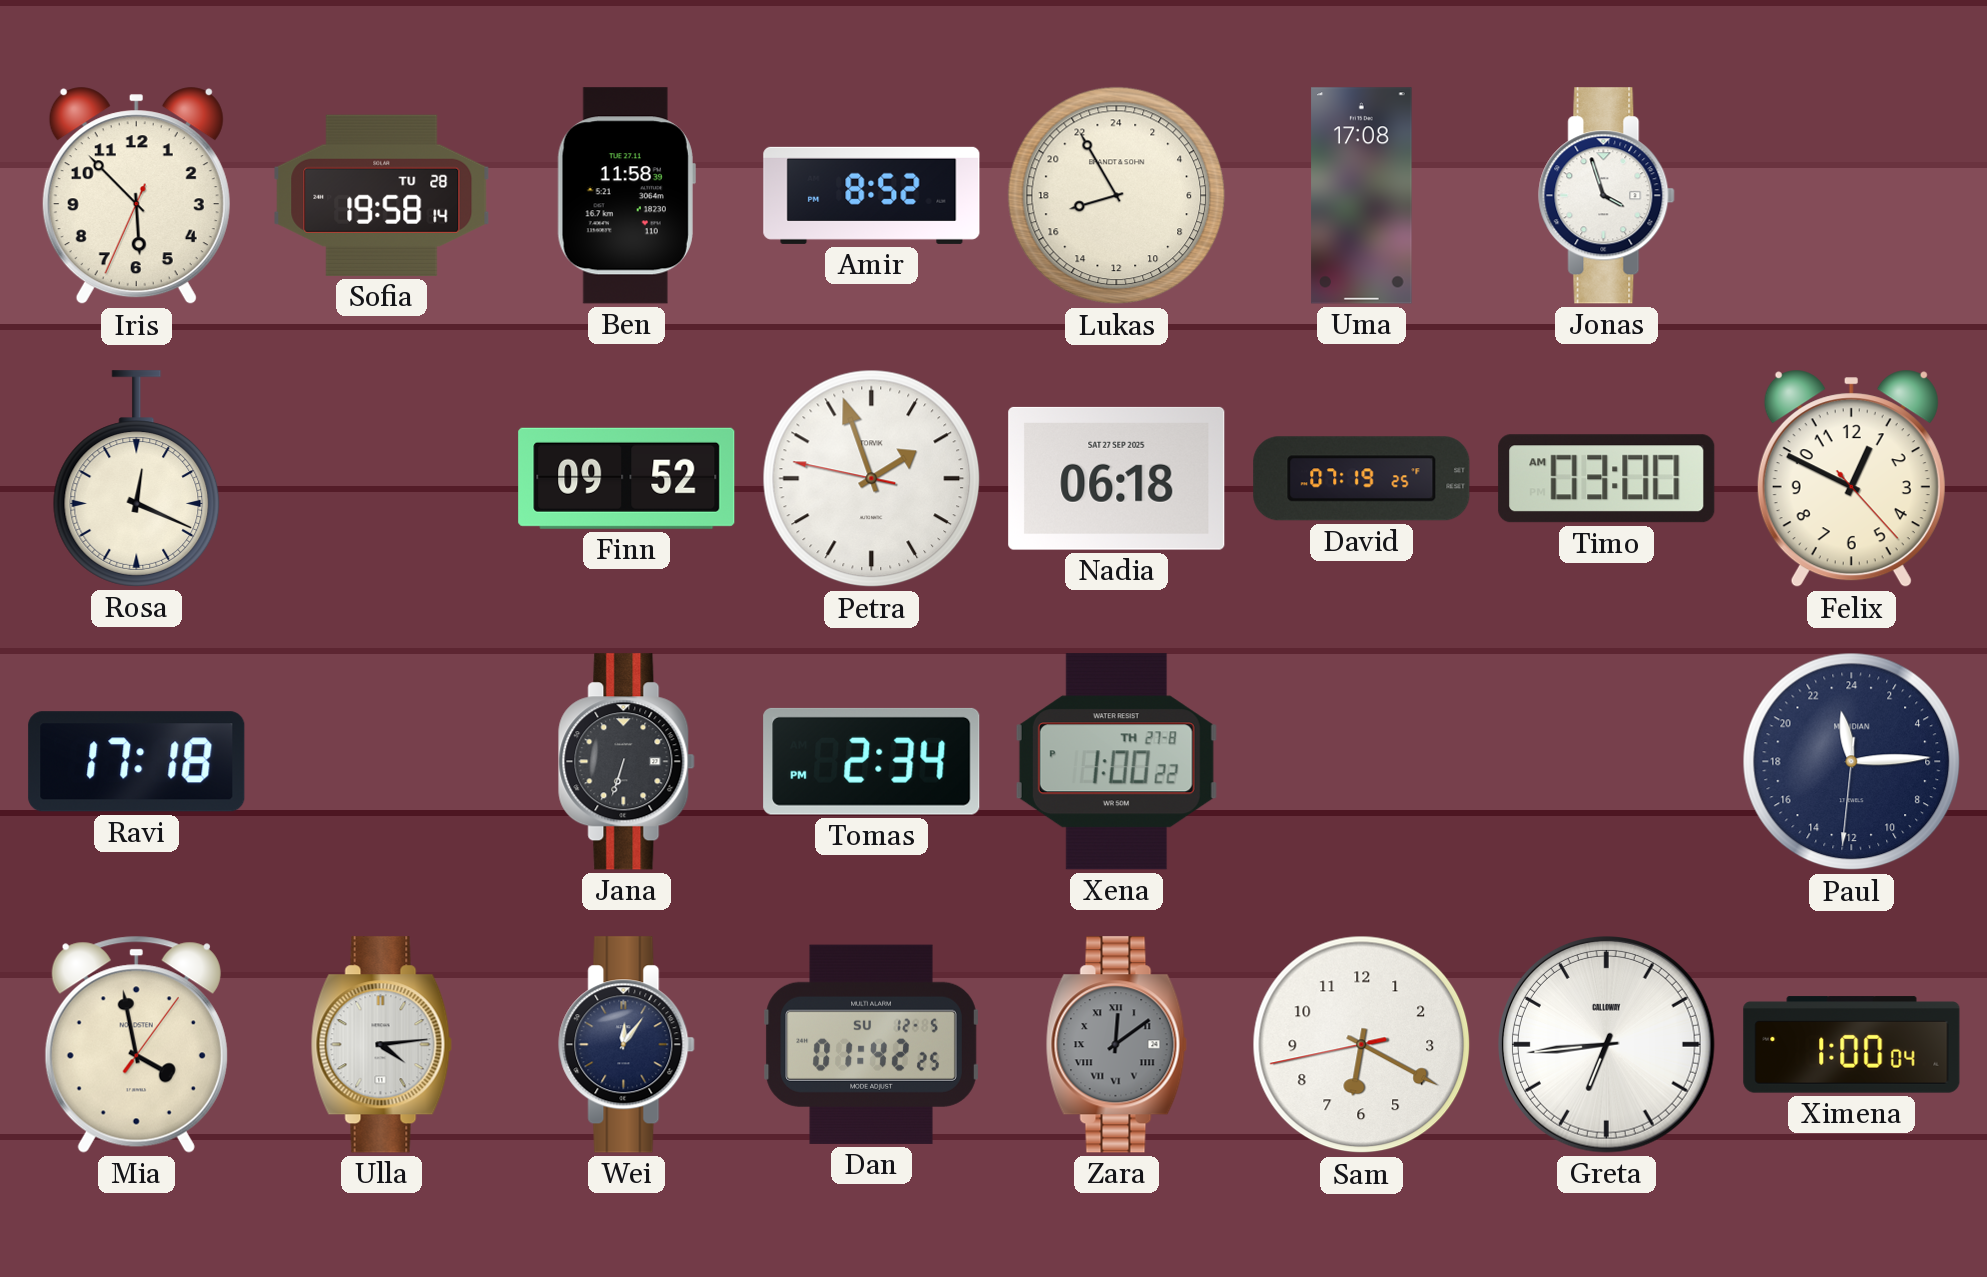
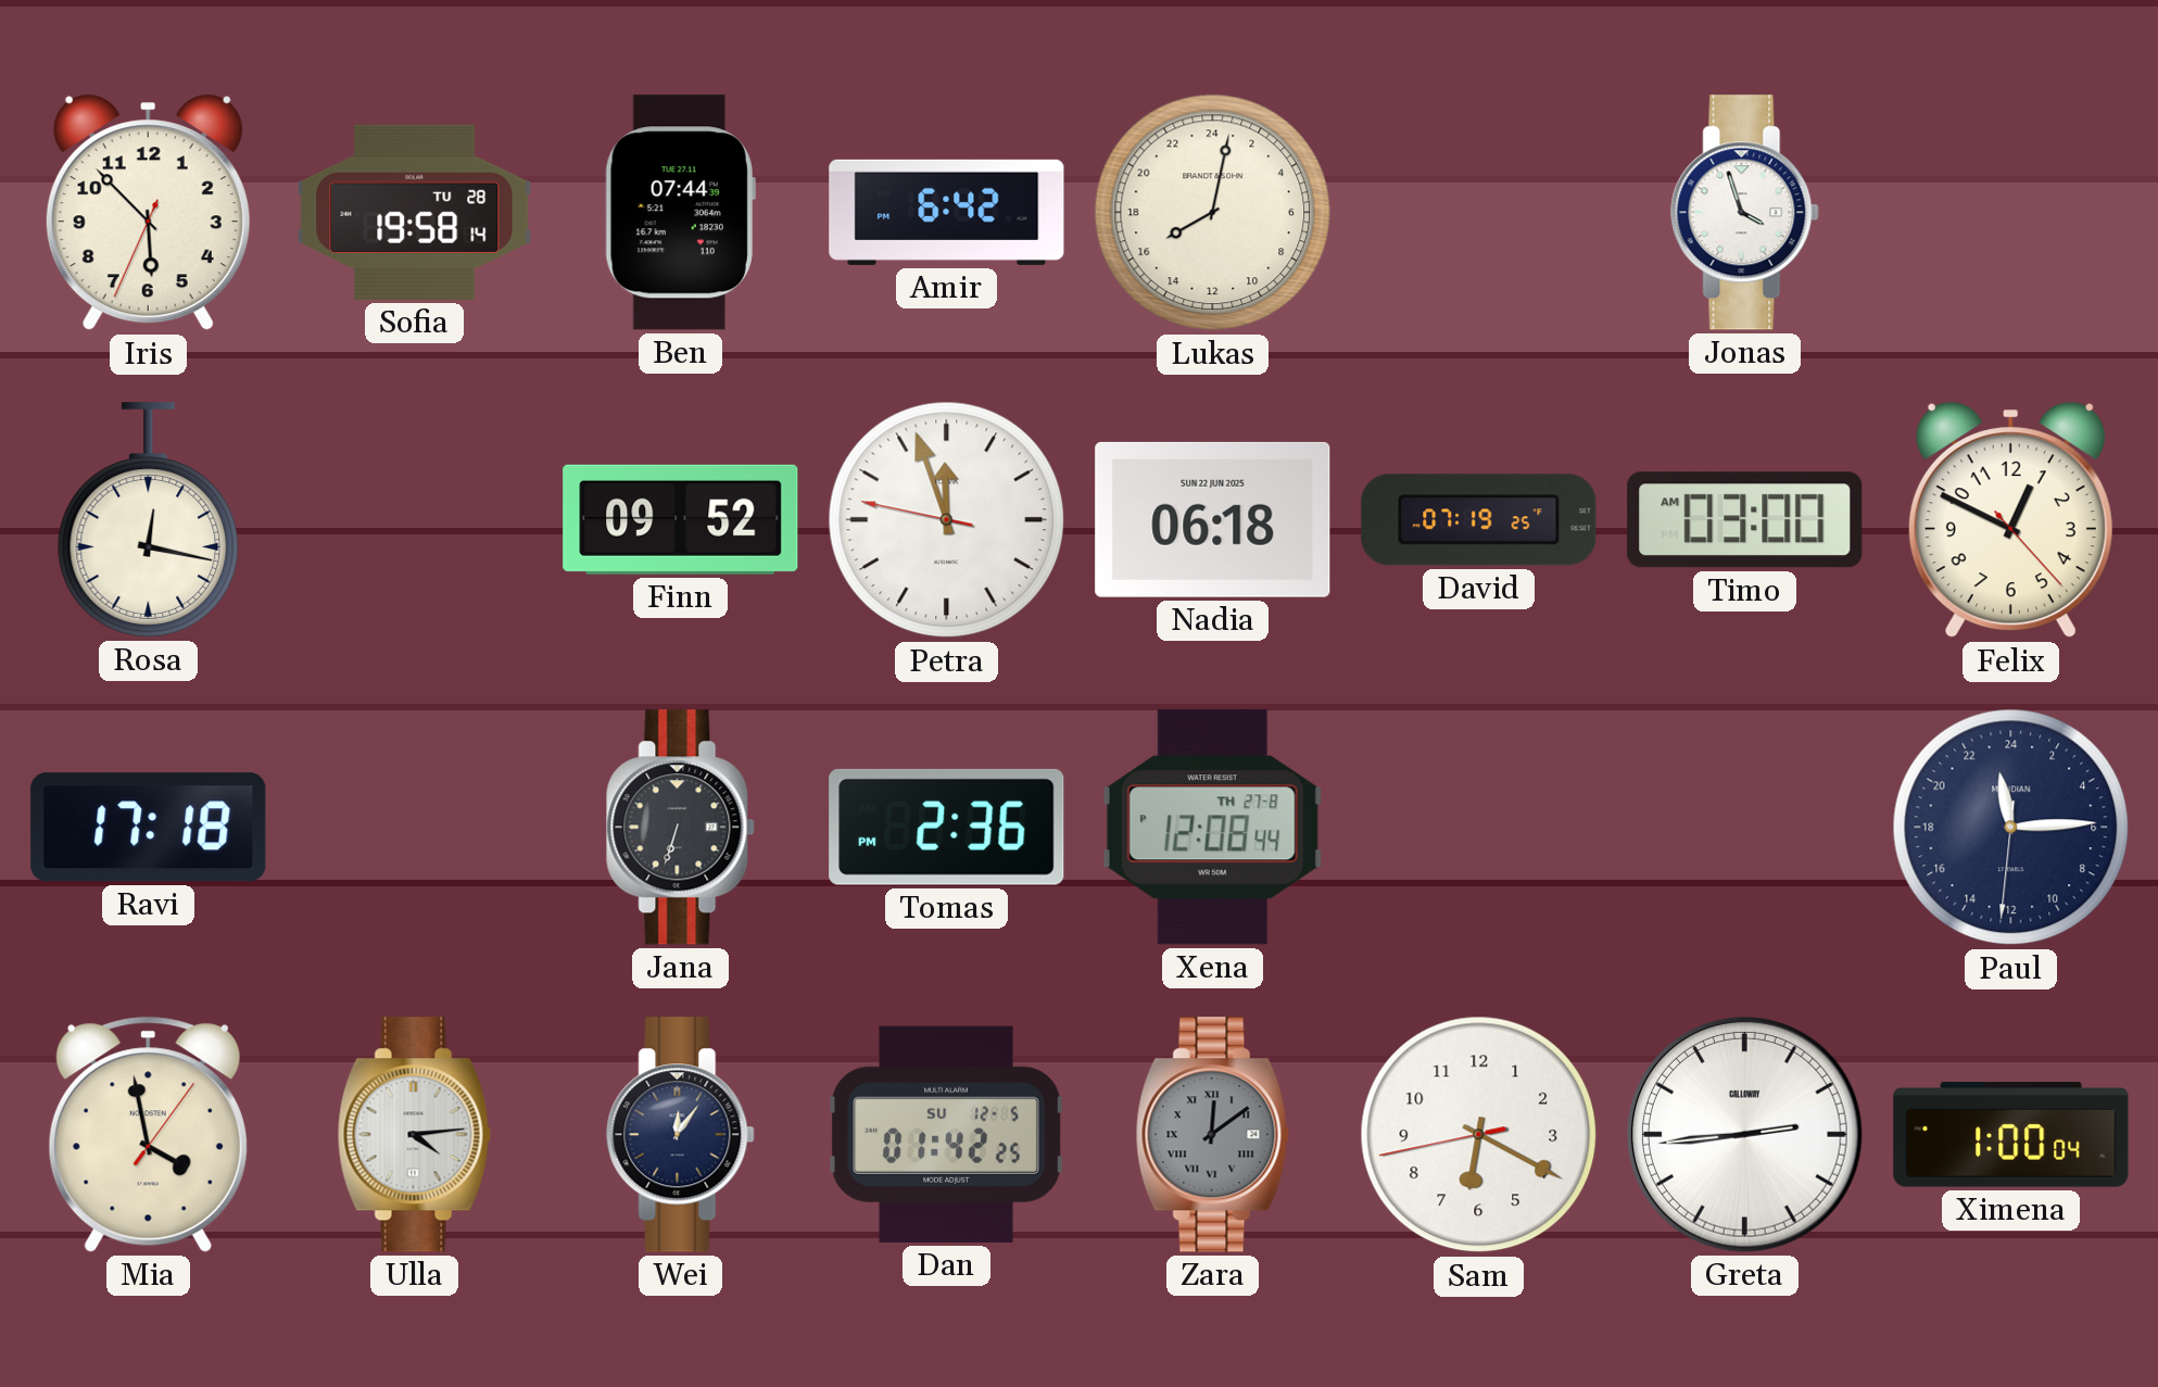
Ben: 11:58 -> 07:44
Amir: 8:52 -> 6:42
Lukas: 16:55 -> 16:02
Uma: 17:08 -> none
Rosa: 12:19 -> 12:17
Petra: 1:56 -> 11:56
Nadia date: SAT 27 SEP 2025 -> SUN 22 JUN 2025
Tomas: 2:34 -> 2:36
Xena: 1:00 -> 12:08
Greta: 6:44 -> 2:44
